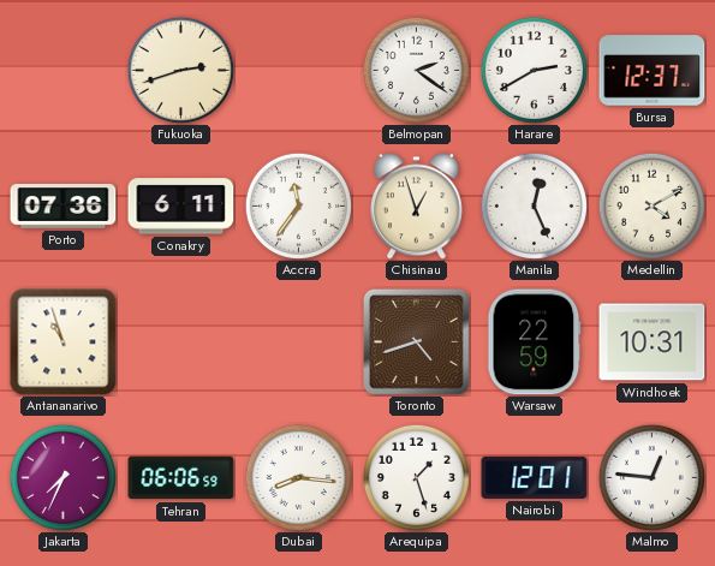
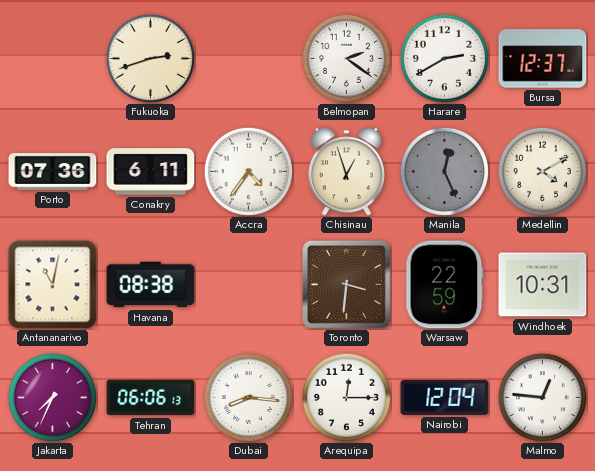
Accra: 11:36 -> 4:36
Manila dial: white -> grey
Antananarivo: 10:57 -> 11:02
Havana: none -> 08:38
Toronto: 4:42 -> 3:31
Tehran: 06:06:59 -> 06:06:13
Arequipa: 1:27 -> 12:15
Nairobi: 12:01 -> 12:04
